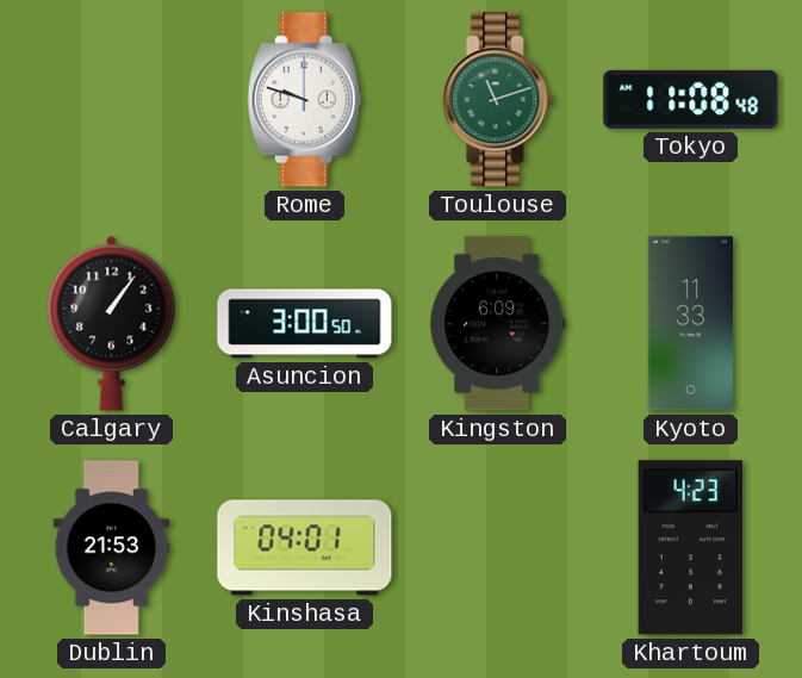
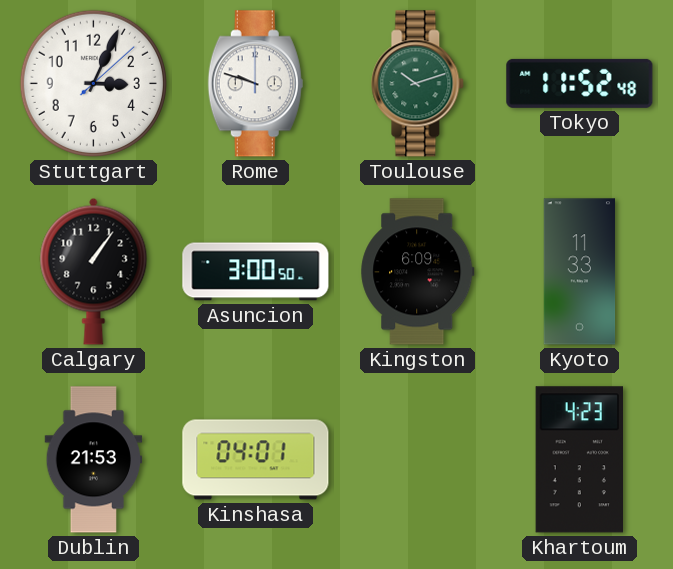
Stuttgart: none -> 3:04
Toulouse: 11:12 -> 10:12
Tokyo: 11:08 -> 11:52
